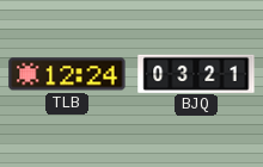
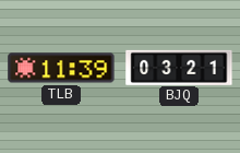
TLB: 12:24 -> 11:39
